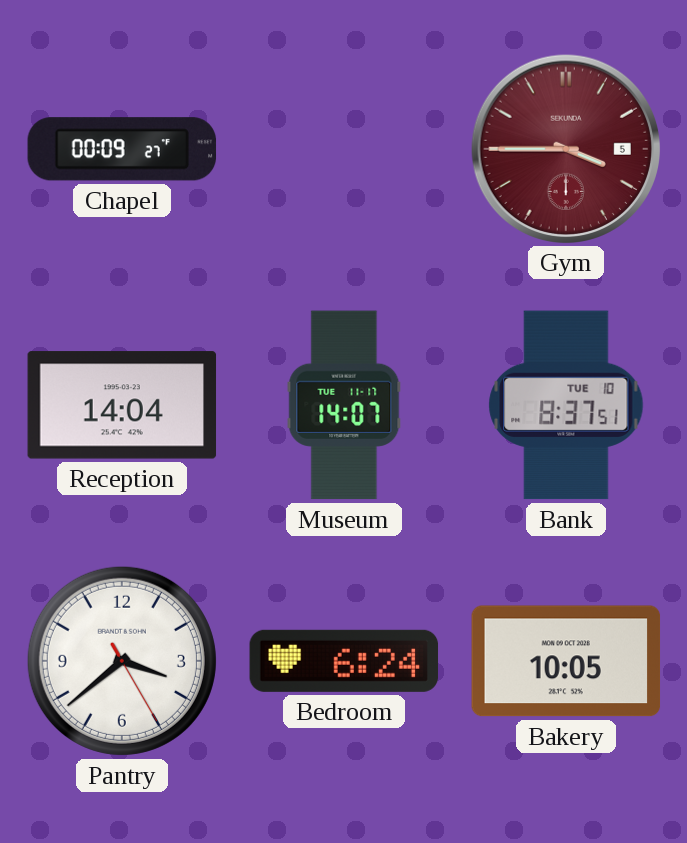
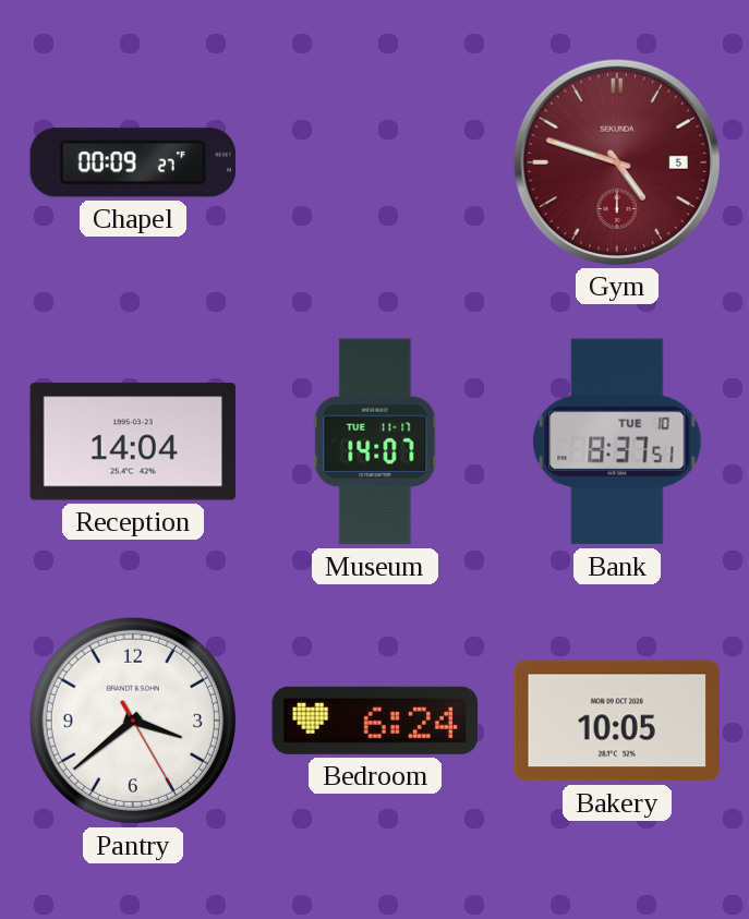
Gym: 3:45 -> 4:48
